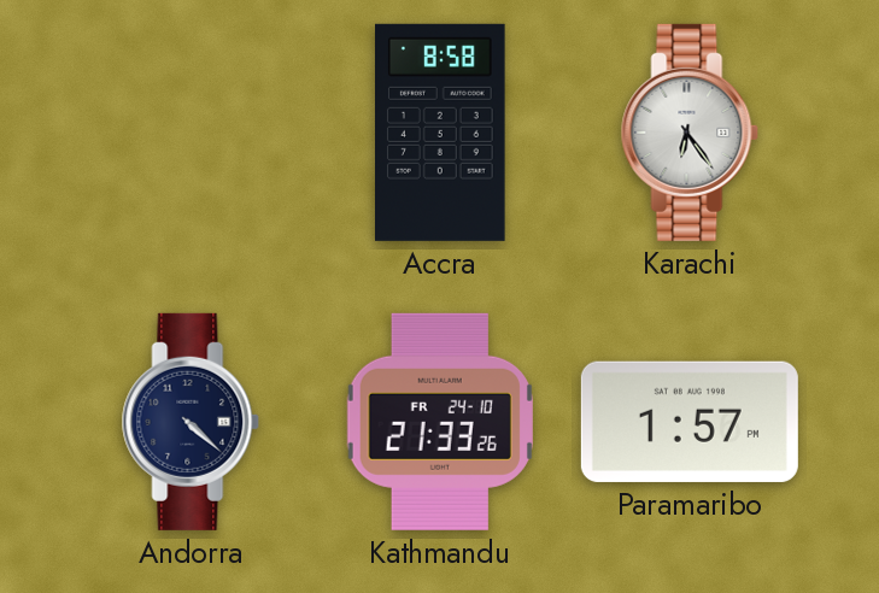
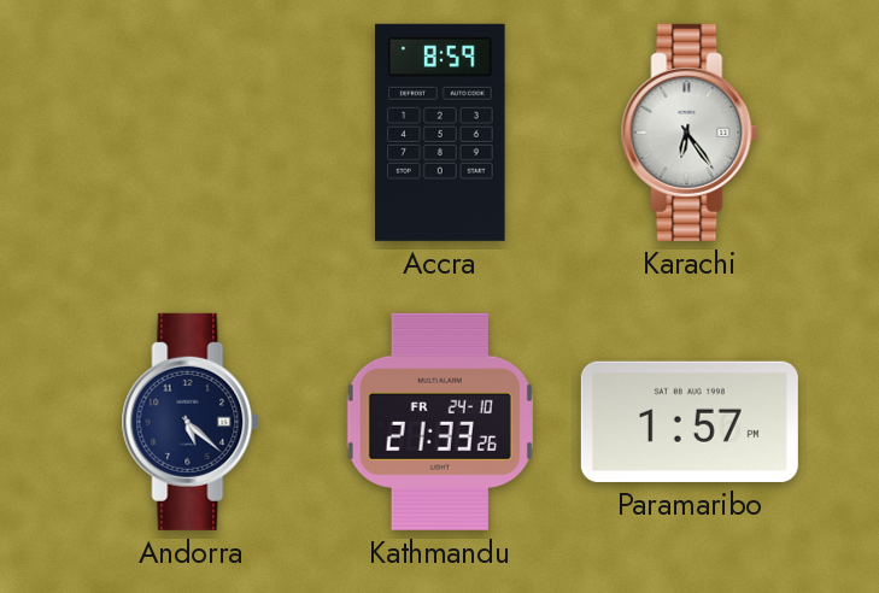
Accra: 8:58 -> 8:59
Andorra: 4:22 -> 5:22
